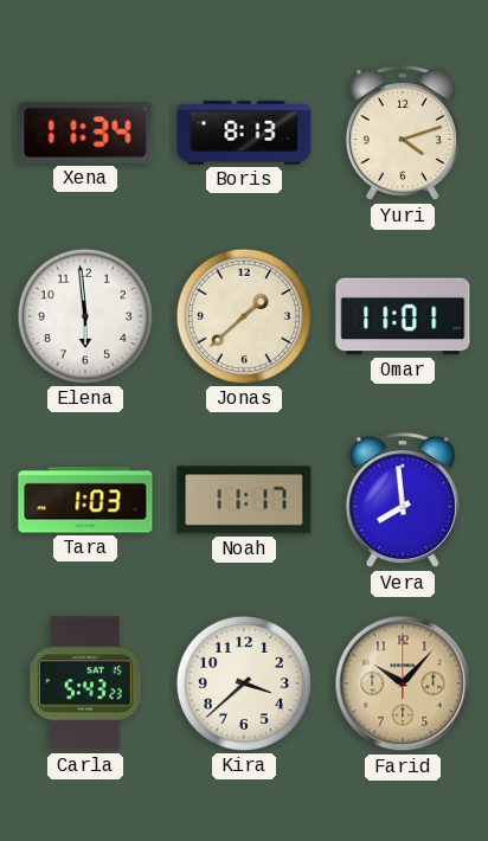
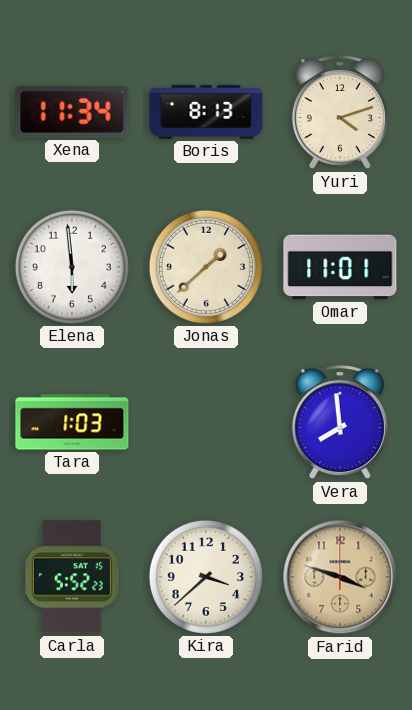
Noah: 11:17 -> none
Carla: 5:43 -> 5:52
Farid: 10:07 -> 3:48
